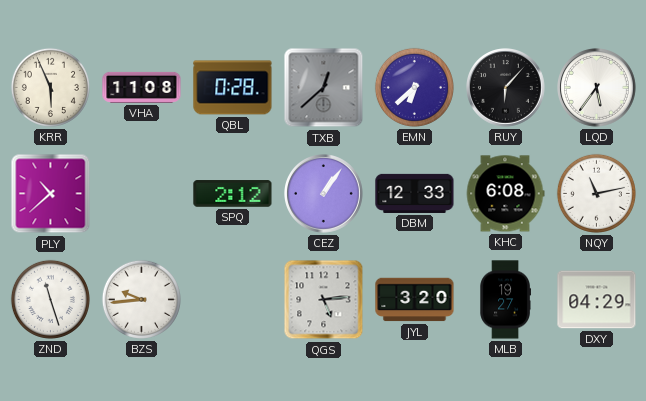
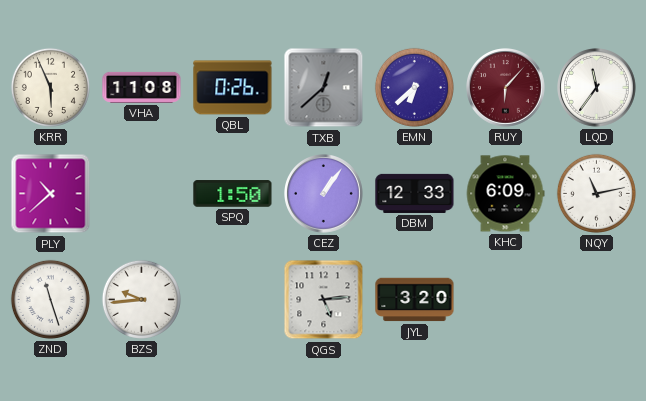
QBL: 0:28 -> 0:26
RUY dial: black -> burgundy
LQD: 5:36 -> 11:36
SPQ: 2:12 -> 1:50
KHC: 6:08 -> 6:09
MLB: 19:27 -> none
DXY: 04:29 -> none
